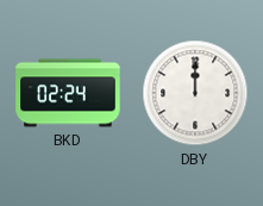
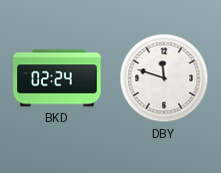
DBY: 12:00 -> 11:48
